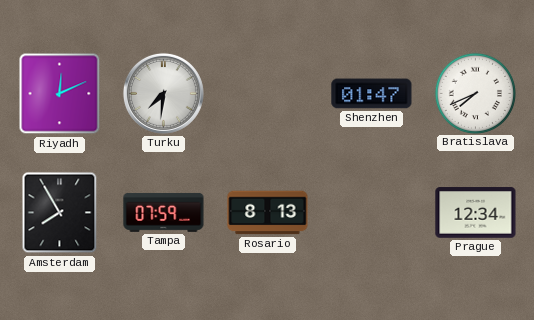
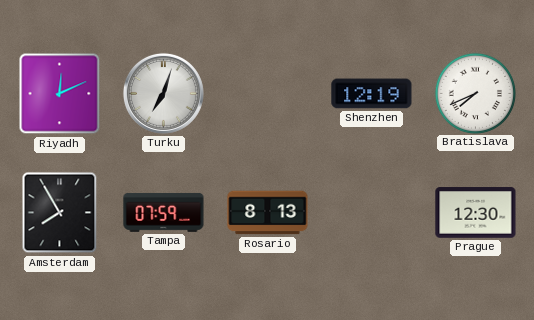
Turku: 7:31 -> 7:03
Shenzhen: 01:47 -> 12:19
Prague: 12:34 -> 12:30
